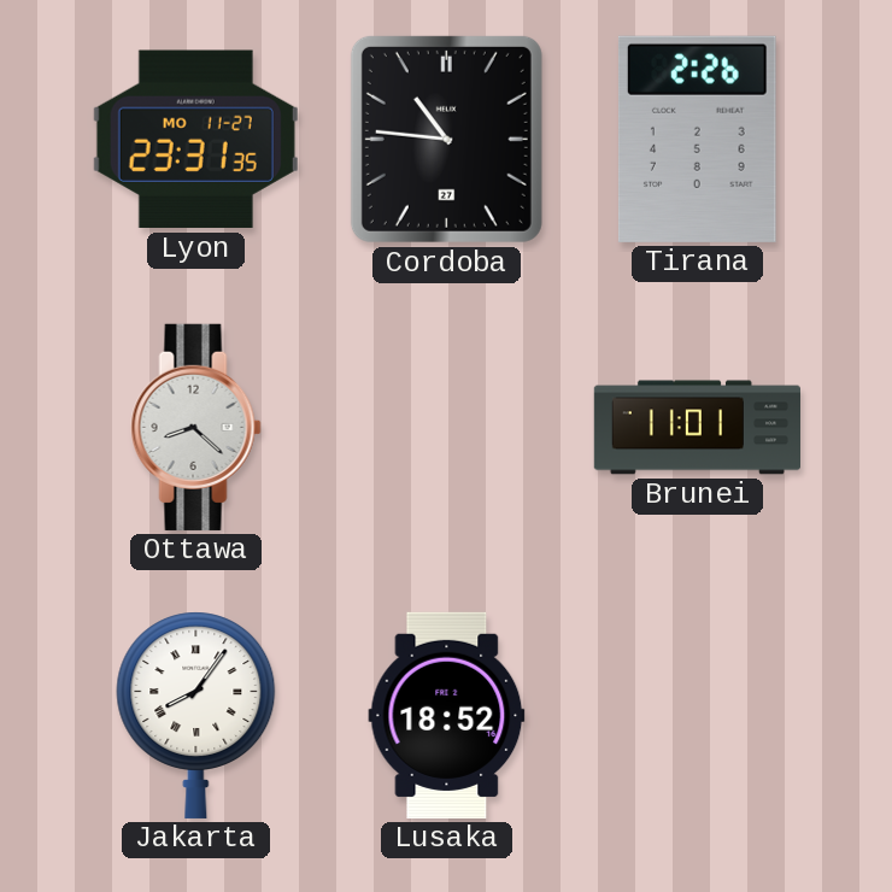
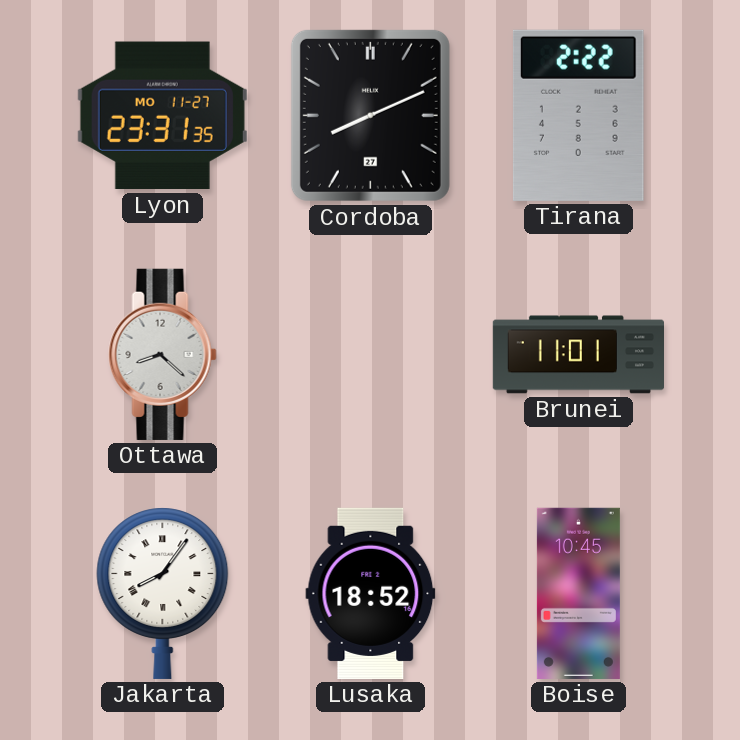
Cordoba: 10:46 -> 8:11
Tirana: 2:26 -> 2:22
Boise: none -> 10:45
